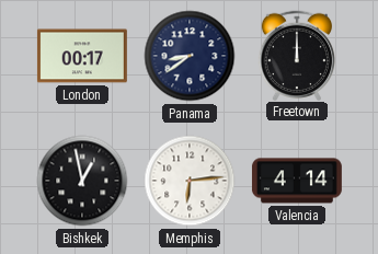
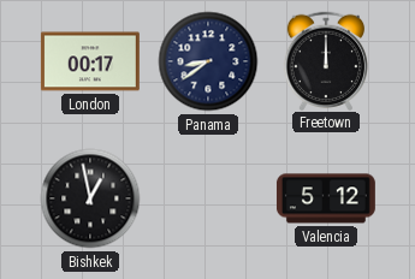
Memphis: 6:14 -> none
Valencia: 4:14 -> 5:12
